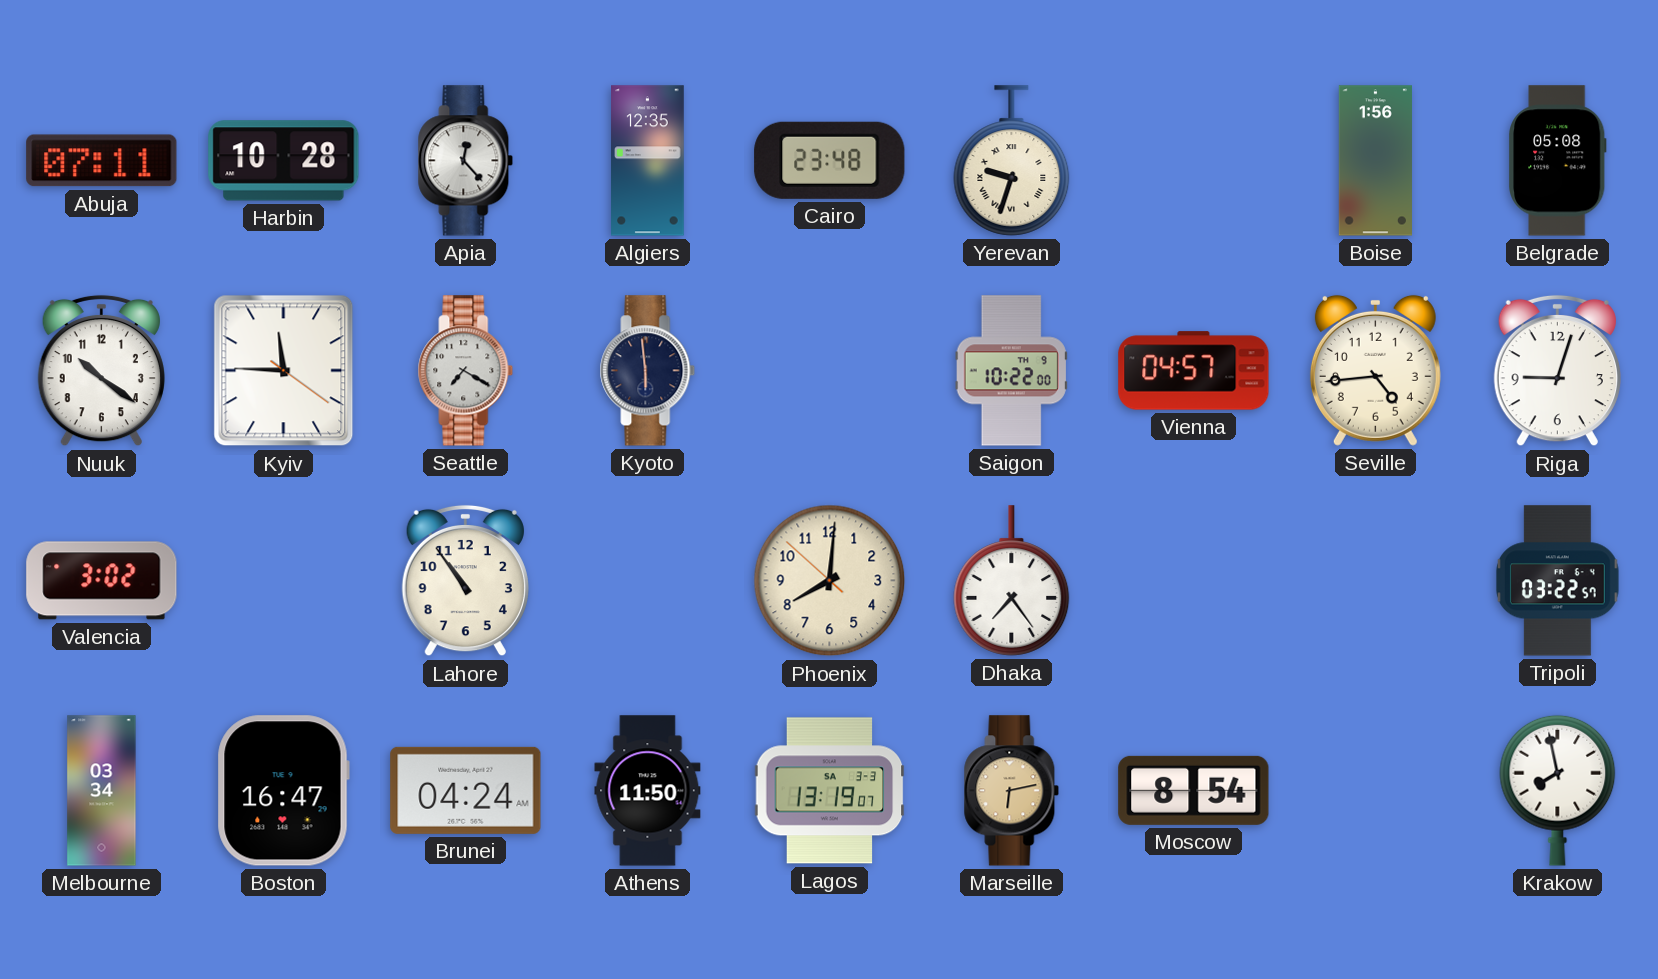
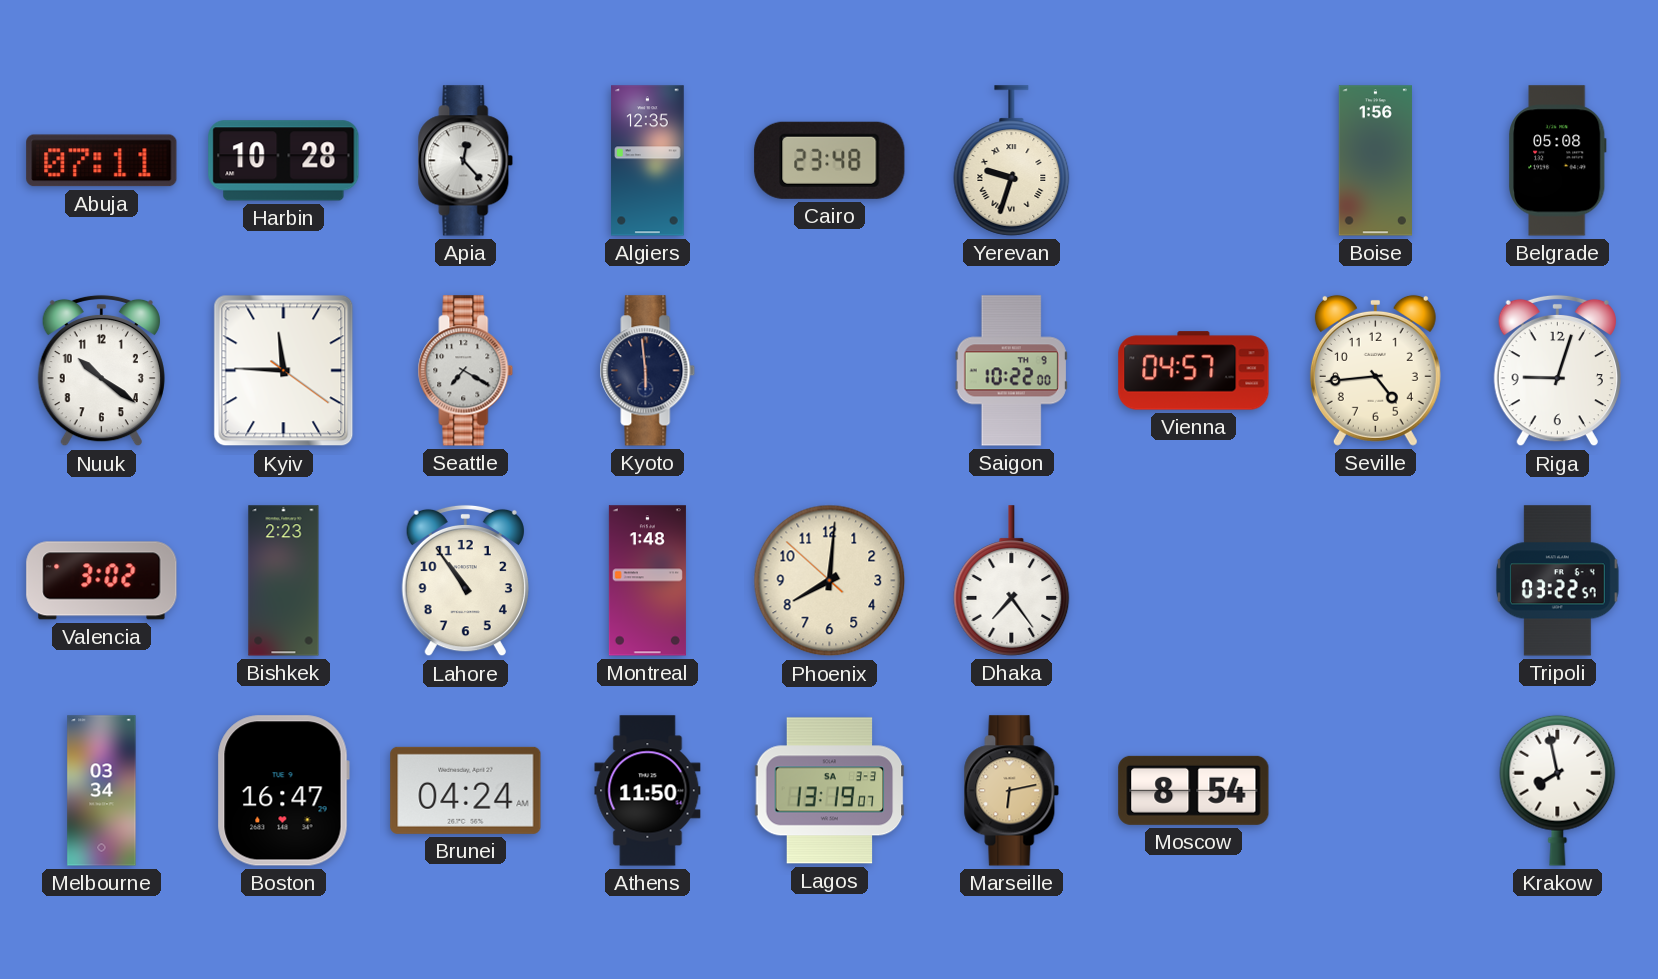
Bishkek: none -> 2:23
Montreal: none -> 1:48
